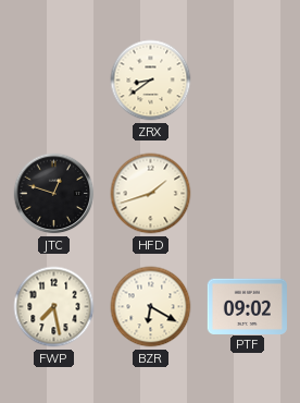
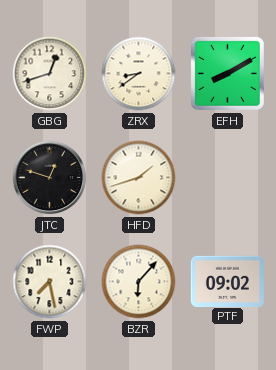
GBG: none -> 12:42
EFH: none -> 8:10
BZR: 6:20 -> 6:07
